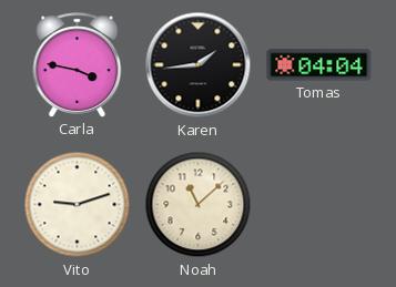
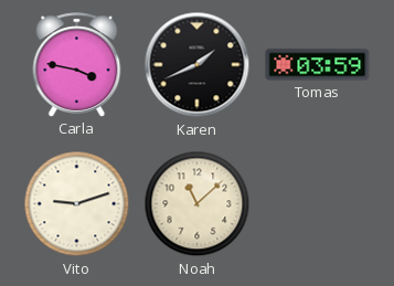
Karen: 1:44 -> 1:41
Tomas: 04:04 -> 03:59
